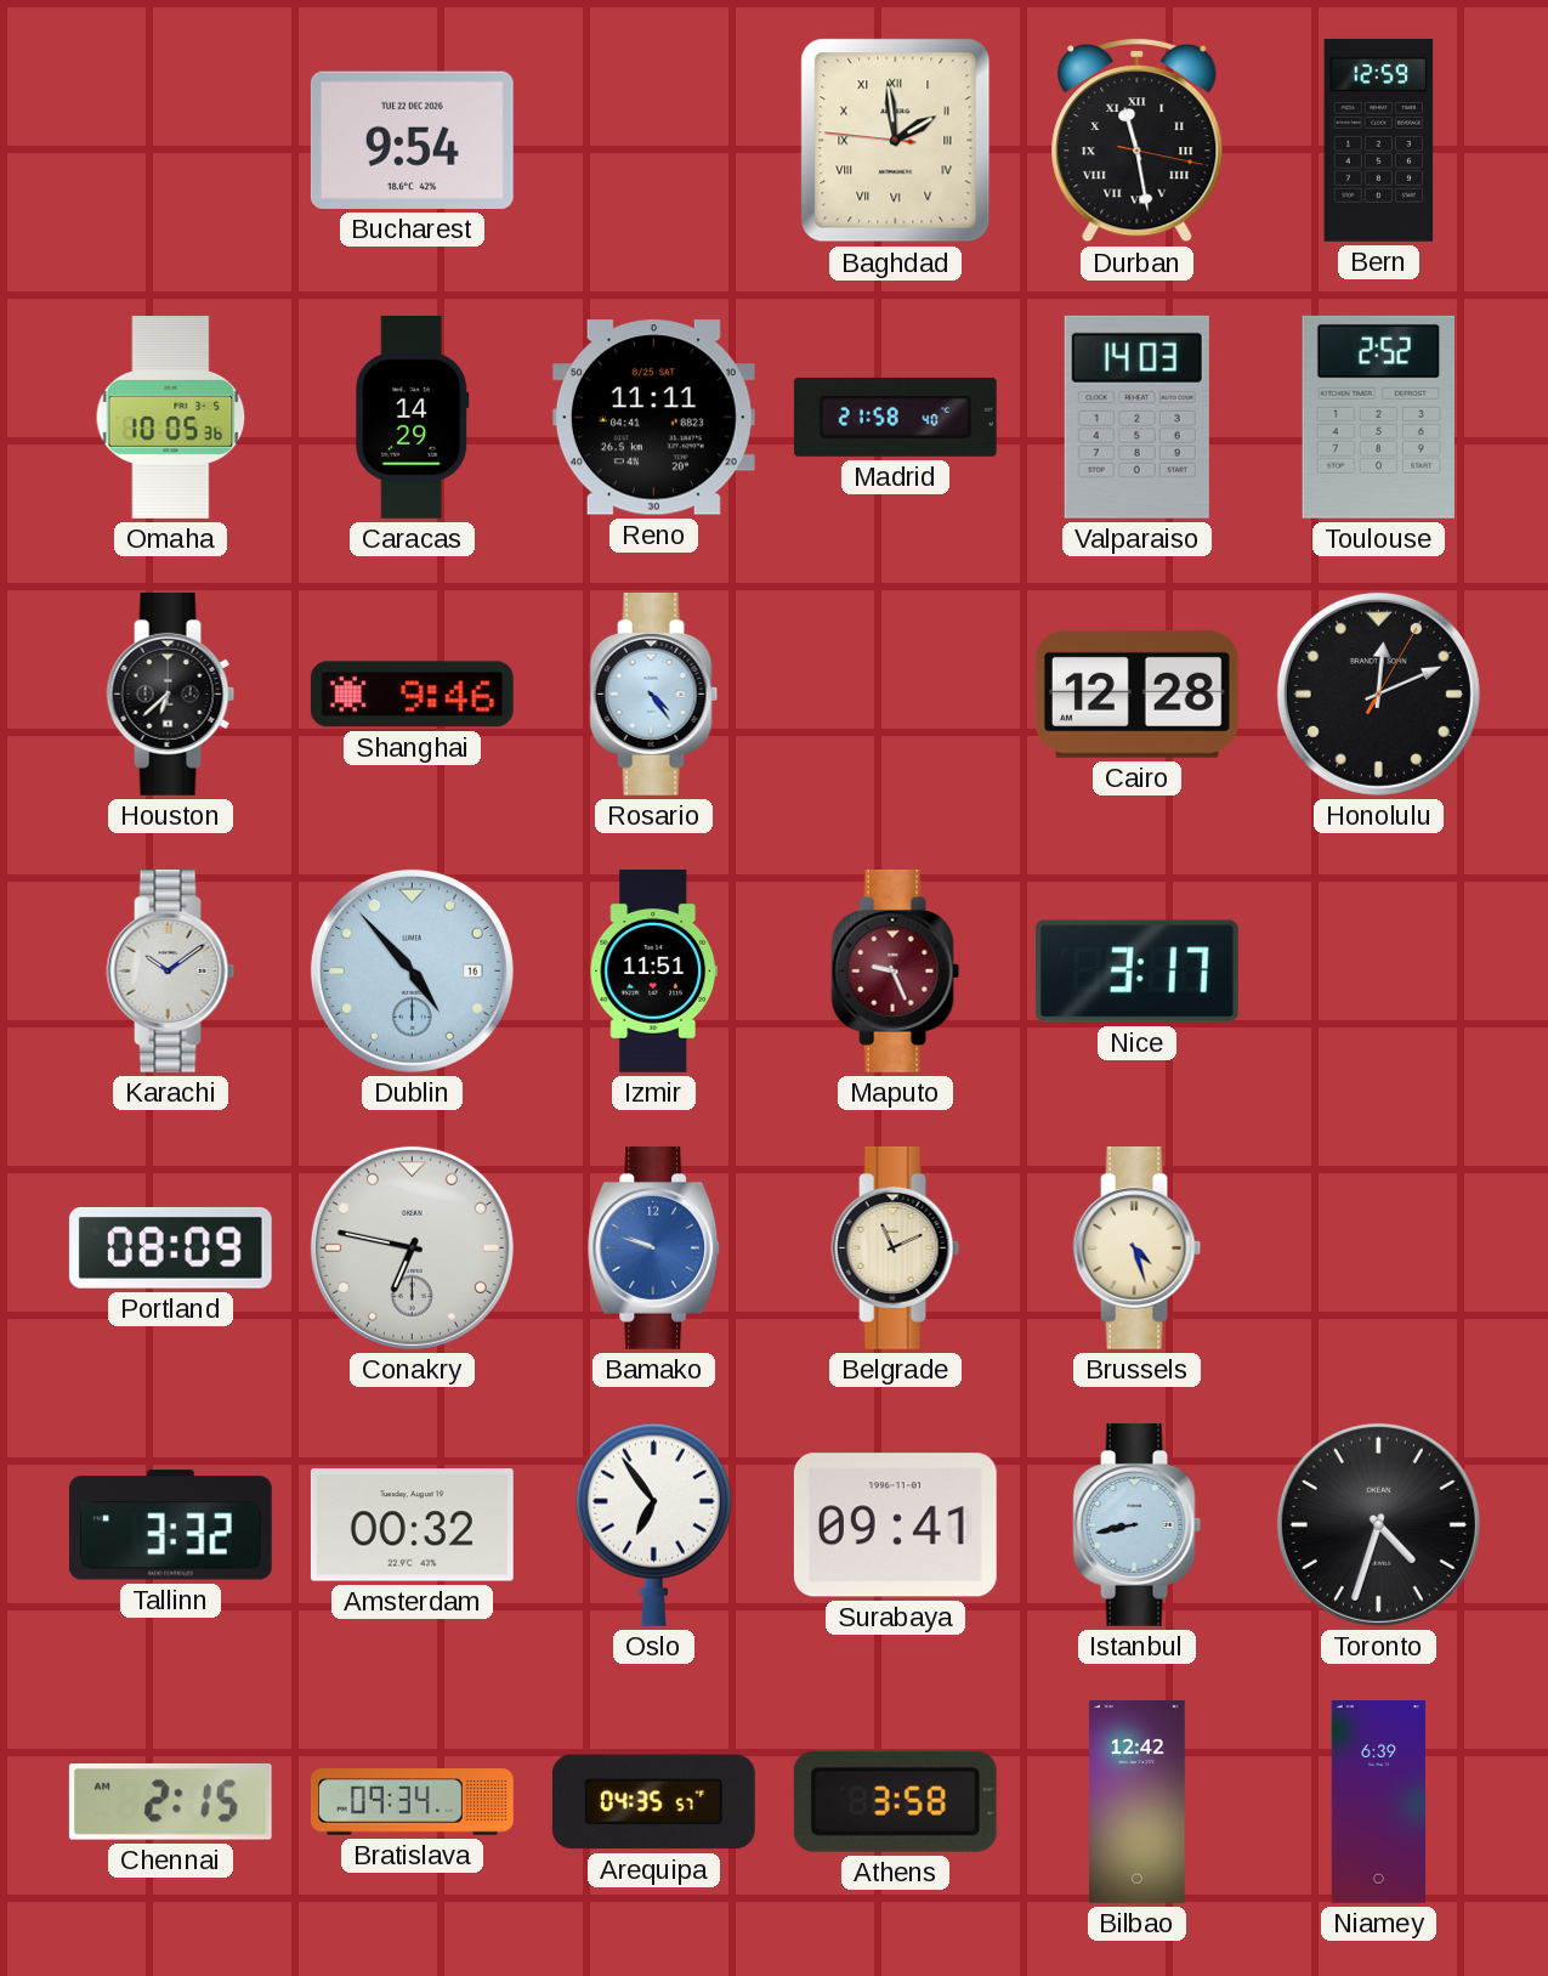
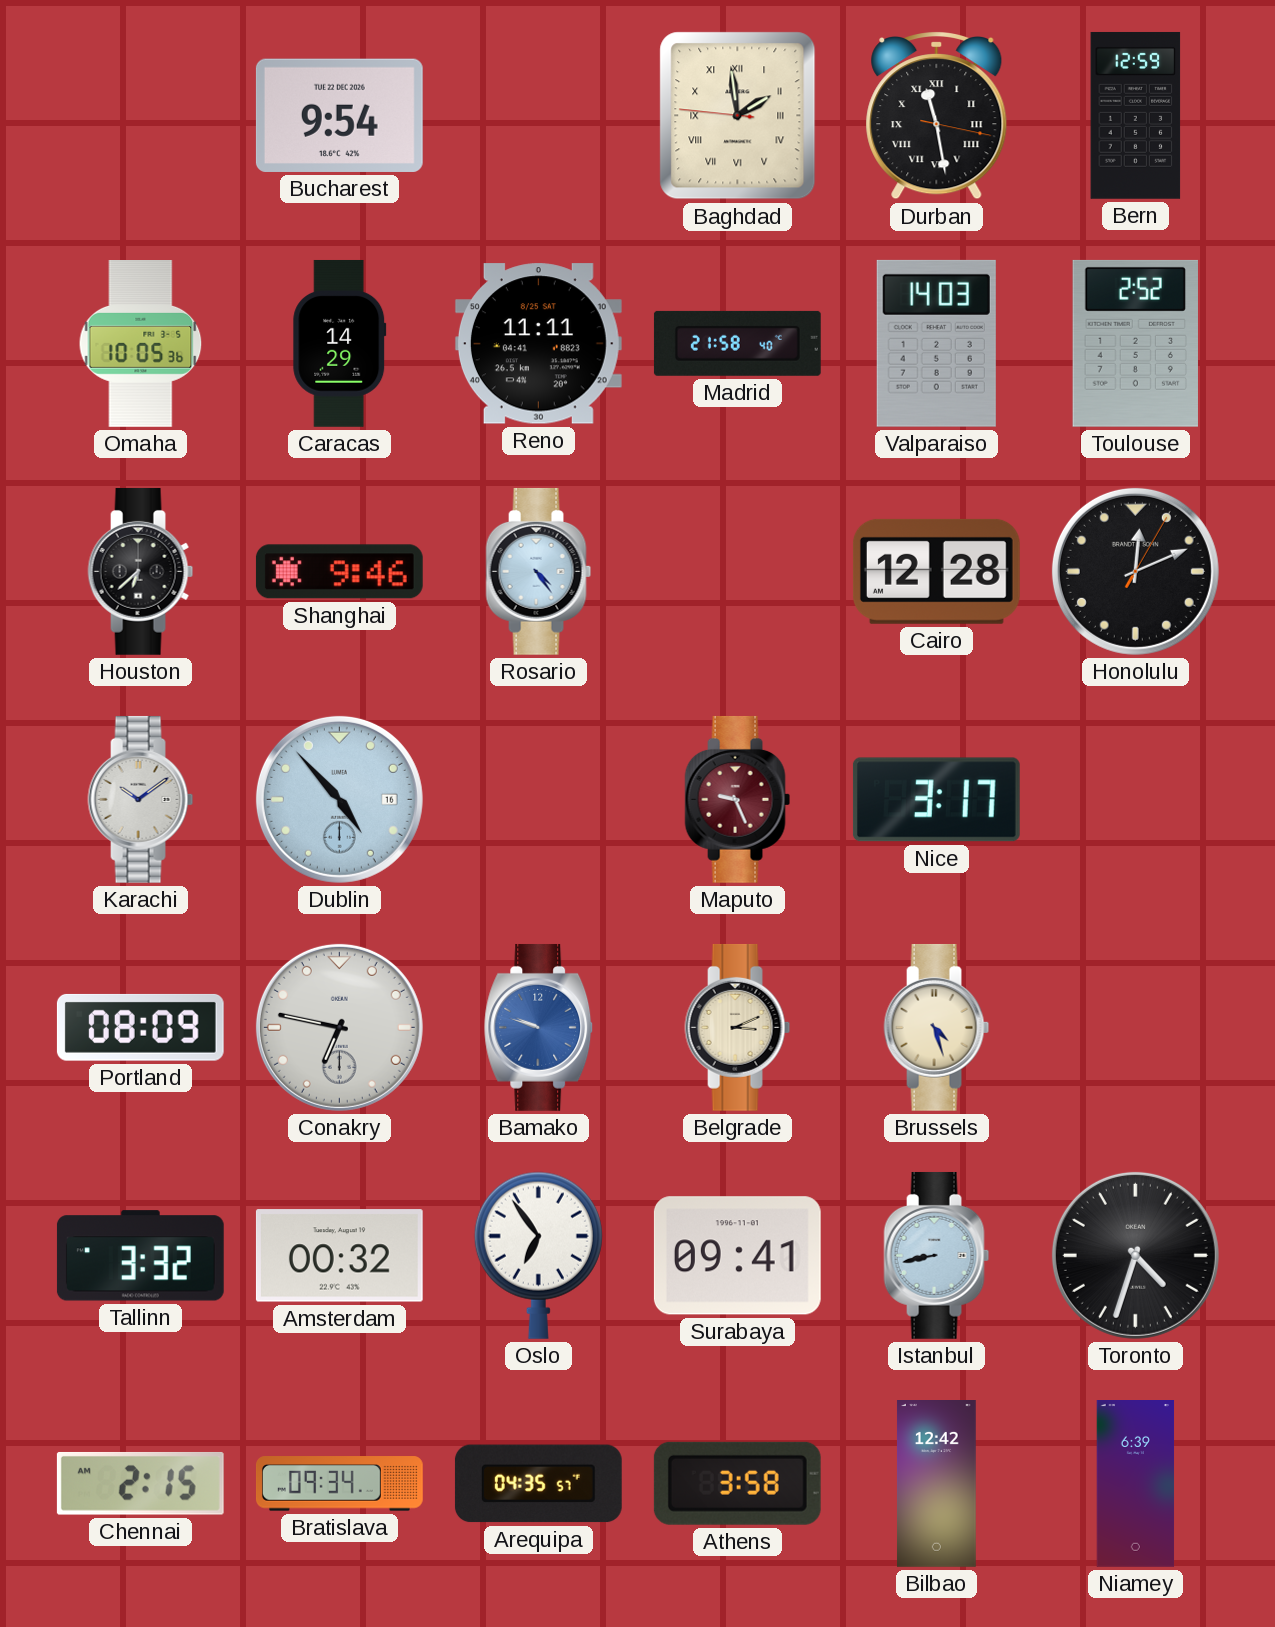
Izmir: 11:51 -> none
Belgrade: 11:11 -> 3:11
